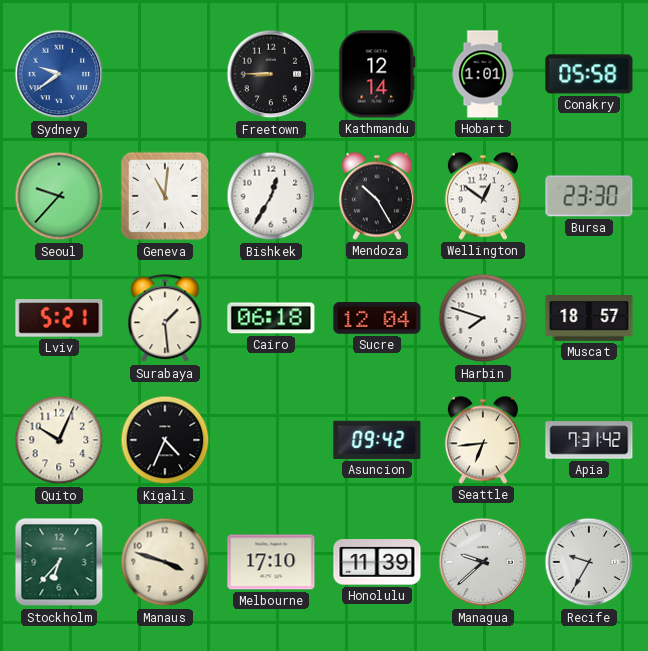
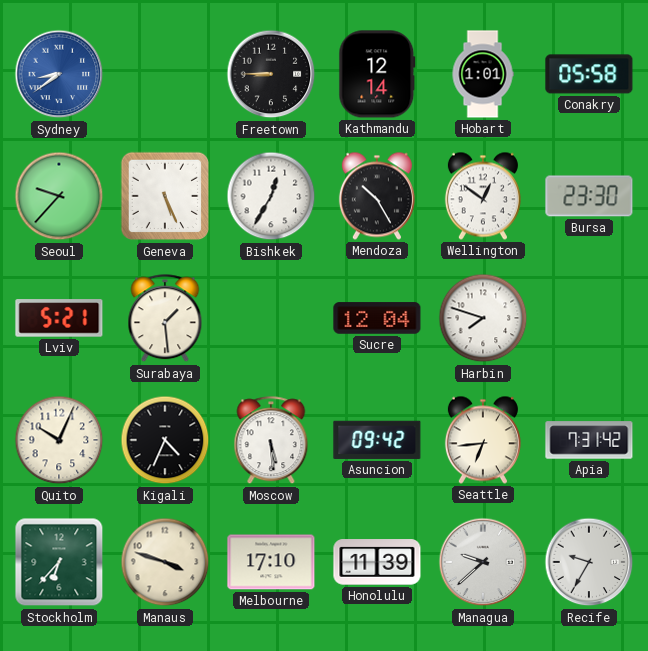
Sydney: 9:39 -> 8:39
Geneva: 11:01 -> 5:26
Cairo: 06:18 -> none
Muscat: 18:57 -> none
Moscow: none -> 5:29
